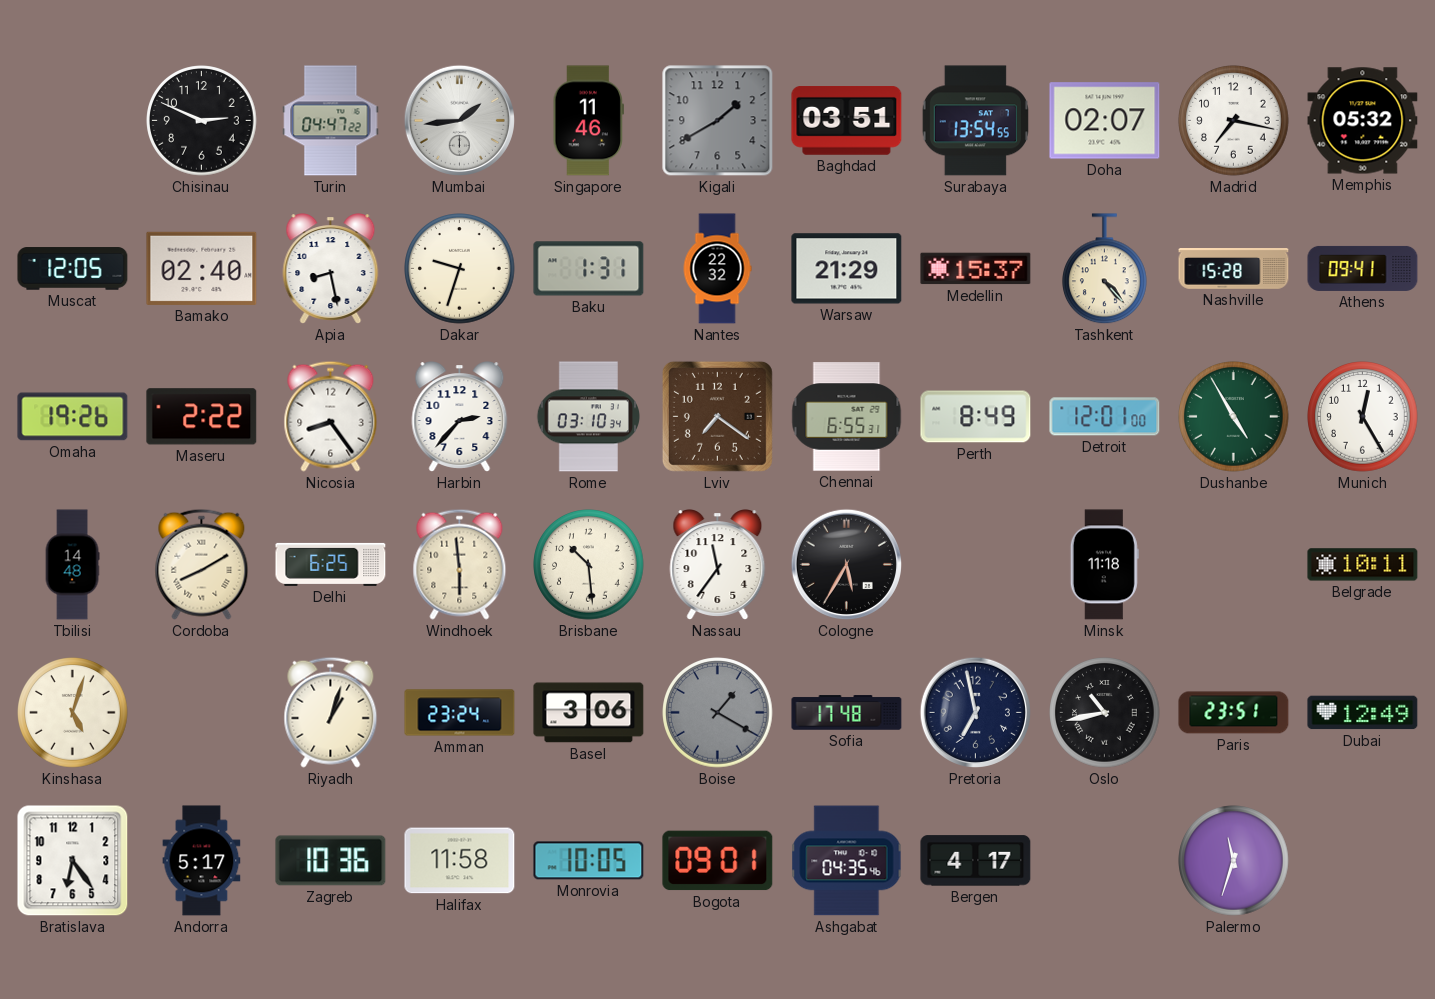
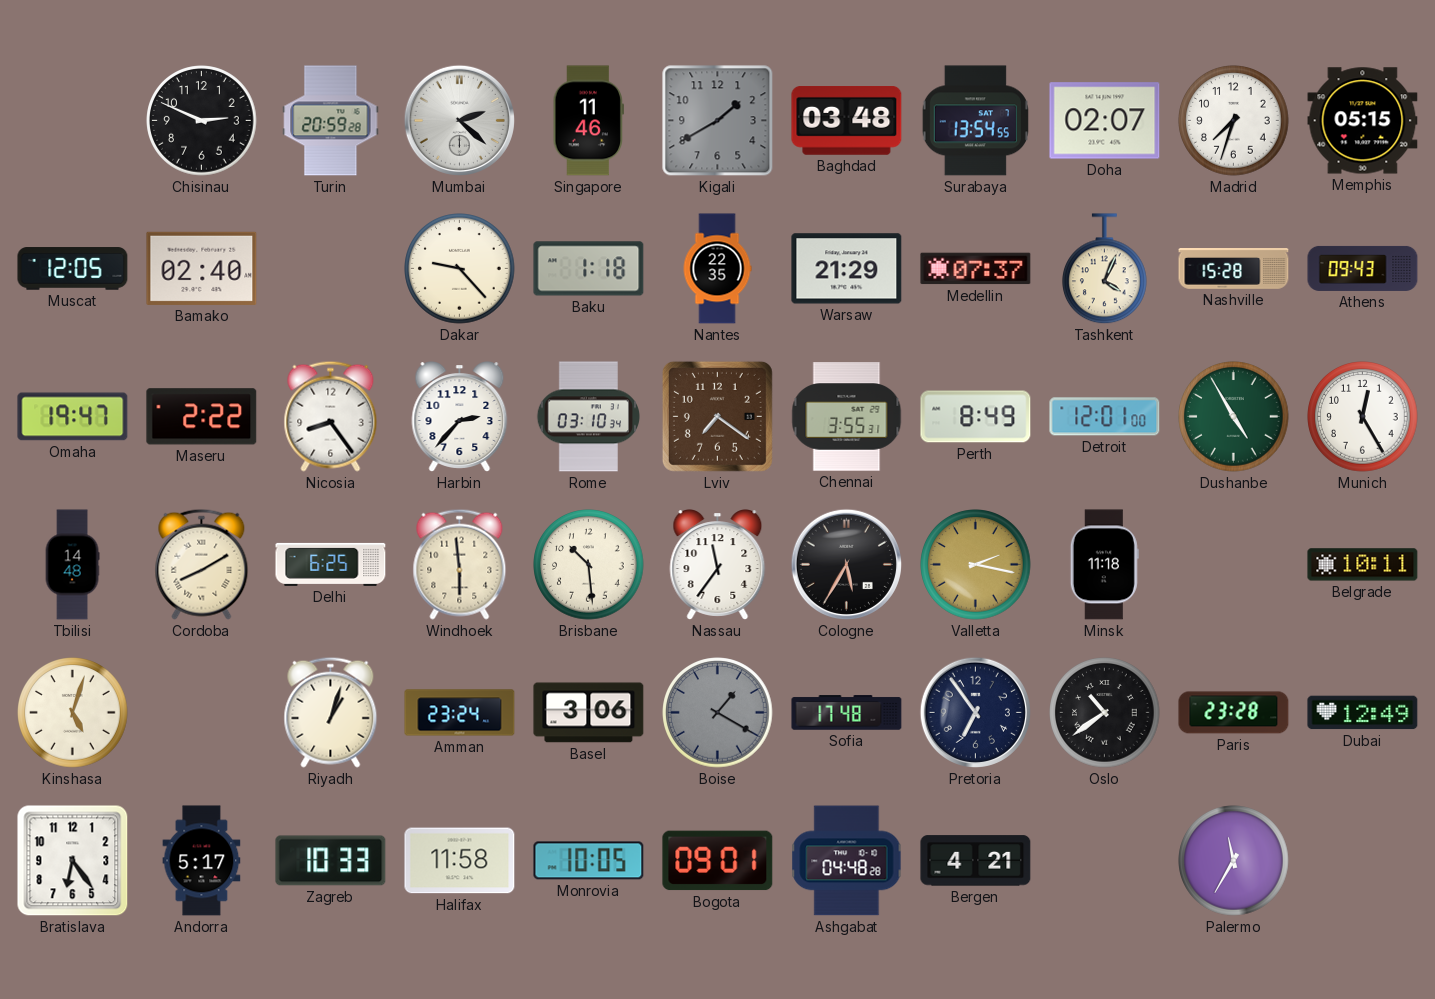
Turin: 04:47 -> 20:59
Mumbai: 1:44 -> 2:22
Baghdad: 03:51 -> 03:48
Madrid: 7:17 -> 7:33
Memphis: 05:32 -> 05:15
Apia: 8:28 -> none
Dakar: 9:33 -> 9:23
Baku: 1:31 -> 1:18
Nantes: 22:32 -> 22:35
Medellin: 15:37 -> 07:37
Tashkent: 4:23 -> 4:04
Athens: 09:41 -> 09:43
Omaha: 19:26 -> 19:47
Chennai: 6:55 -> 3:55
Valletta: none -> 2:17
Pretoria: 6:58 -> 6:54
Oslo: 10:43 -> 10:39
Paris: 23:51 -> 23:28
Zagreb: 10:36 -> 10:33
Ashgabat: 04:35 -> 04:48
Bergen: 4:17 -> 4:21
Palermo: 11:33 -> 11:35
